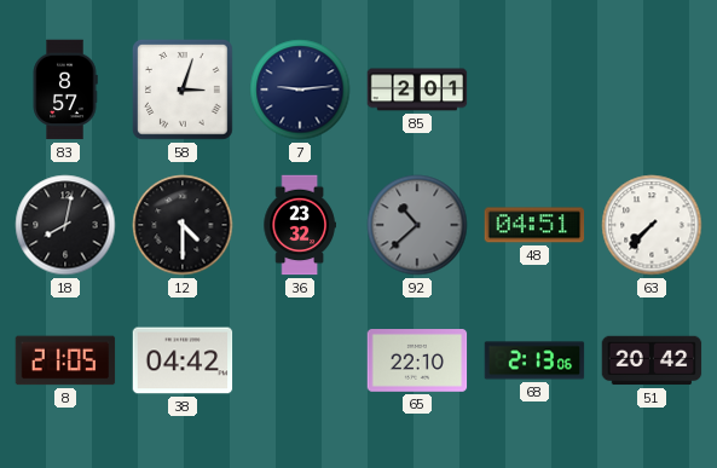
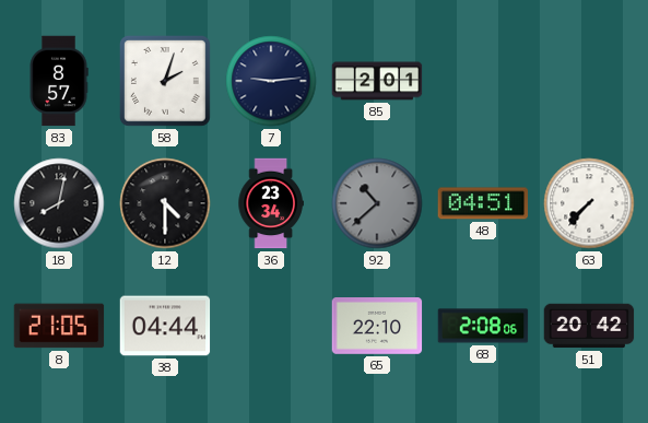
58: 3:03 -> 2:03
36: 23:32 -> 23:34
38: 04:42 -> 04:44
68: 2:13 -> 2:08
